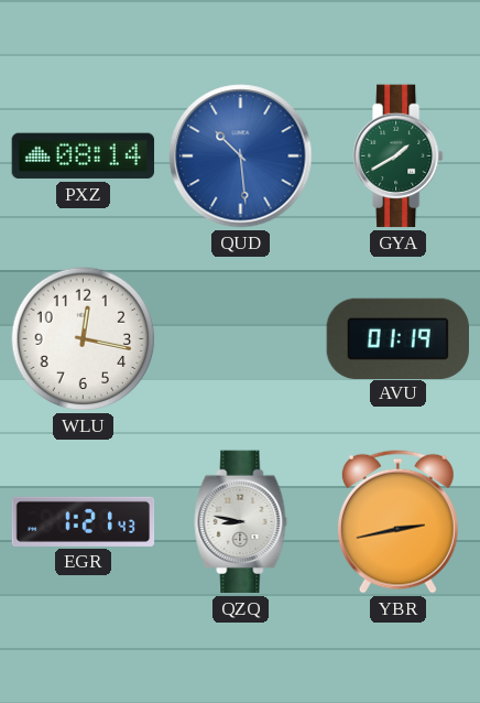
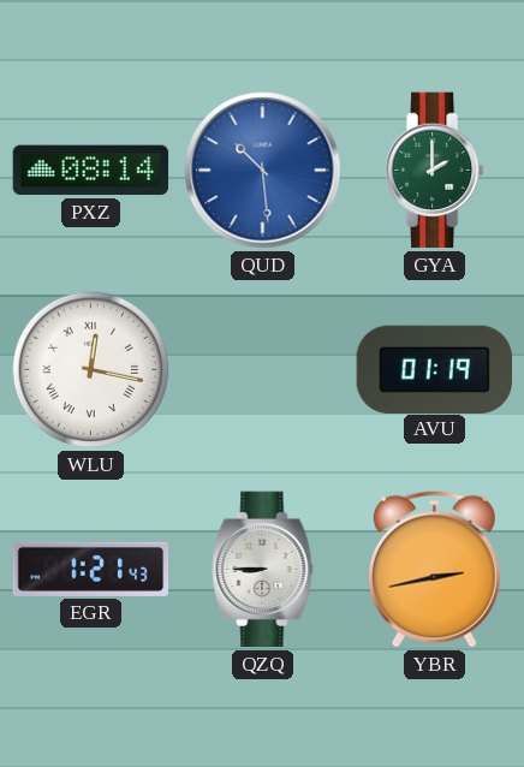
GYA: 1:40 -> 2:00
WLU numerals: Arabic -> Roman
QZQ: 8:47 -> 8:45
